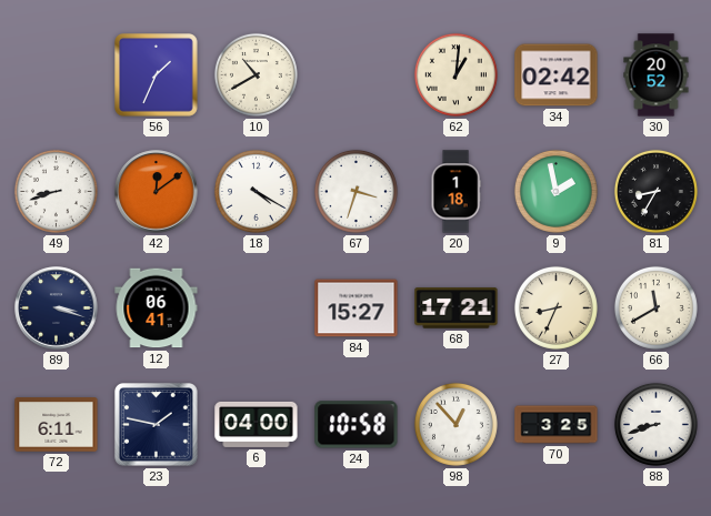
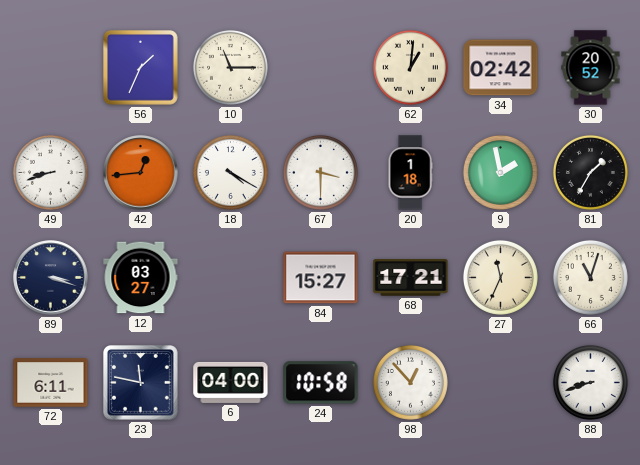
10: 10:40 -> 11:15
42: 12:09 -> 12:44
67: 3:33 -> 3:30
81: 8:35 -> 1:35
12: 06:41 -> 03:27
27: 8:34 -> 11:34
66: 11:40 -> 11:03
23: 1:47 -> 11:47
70: 3:25 -> none
